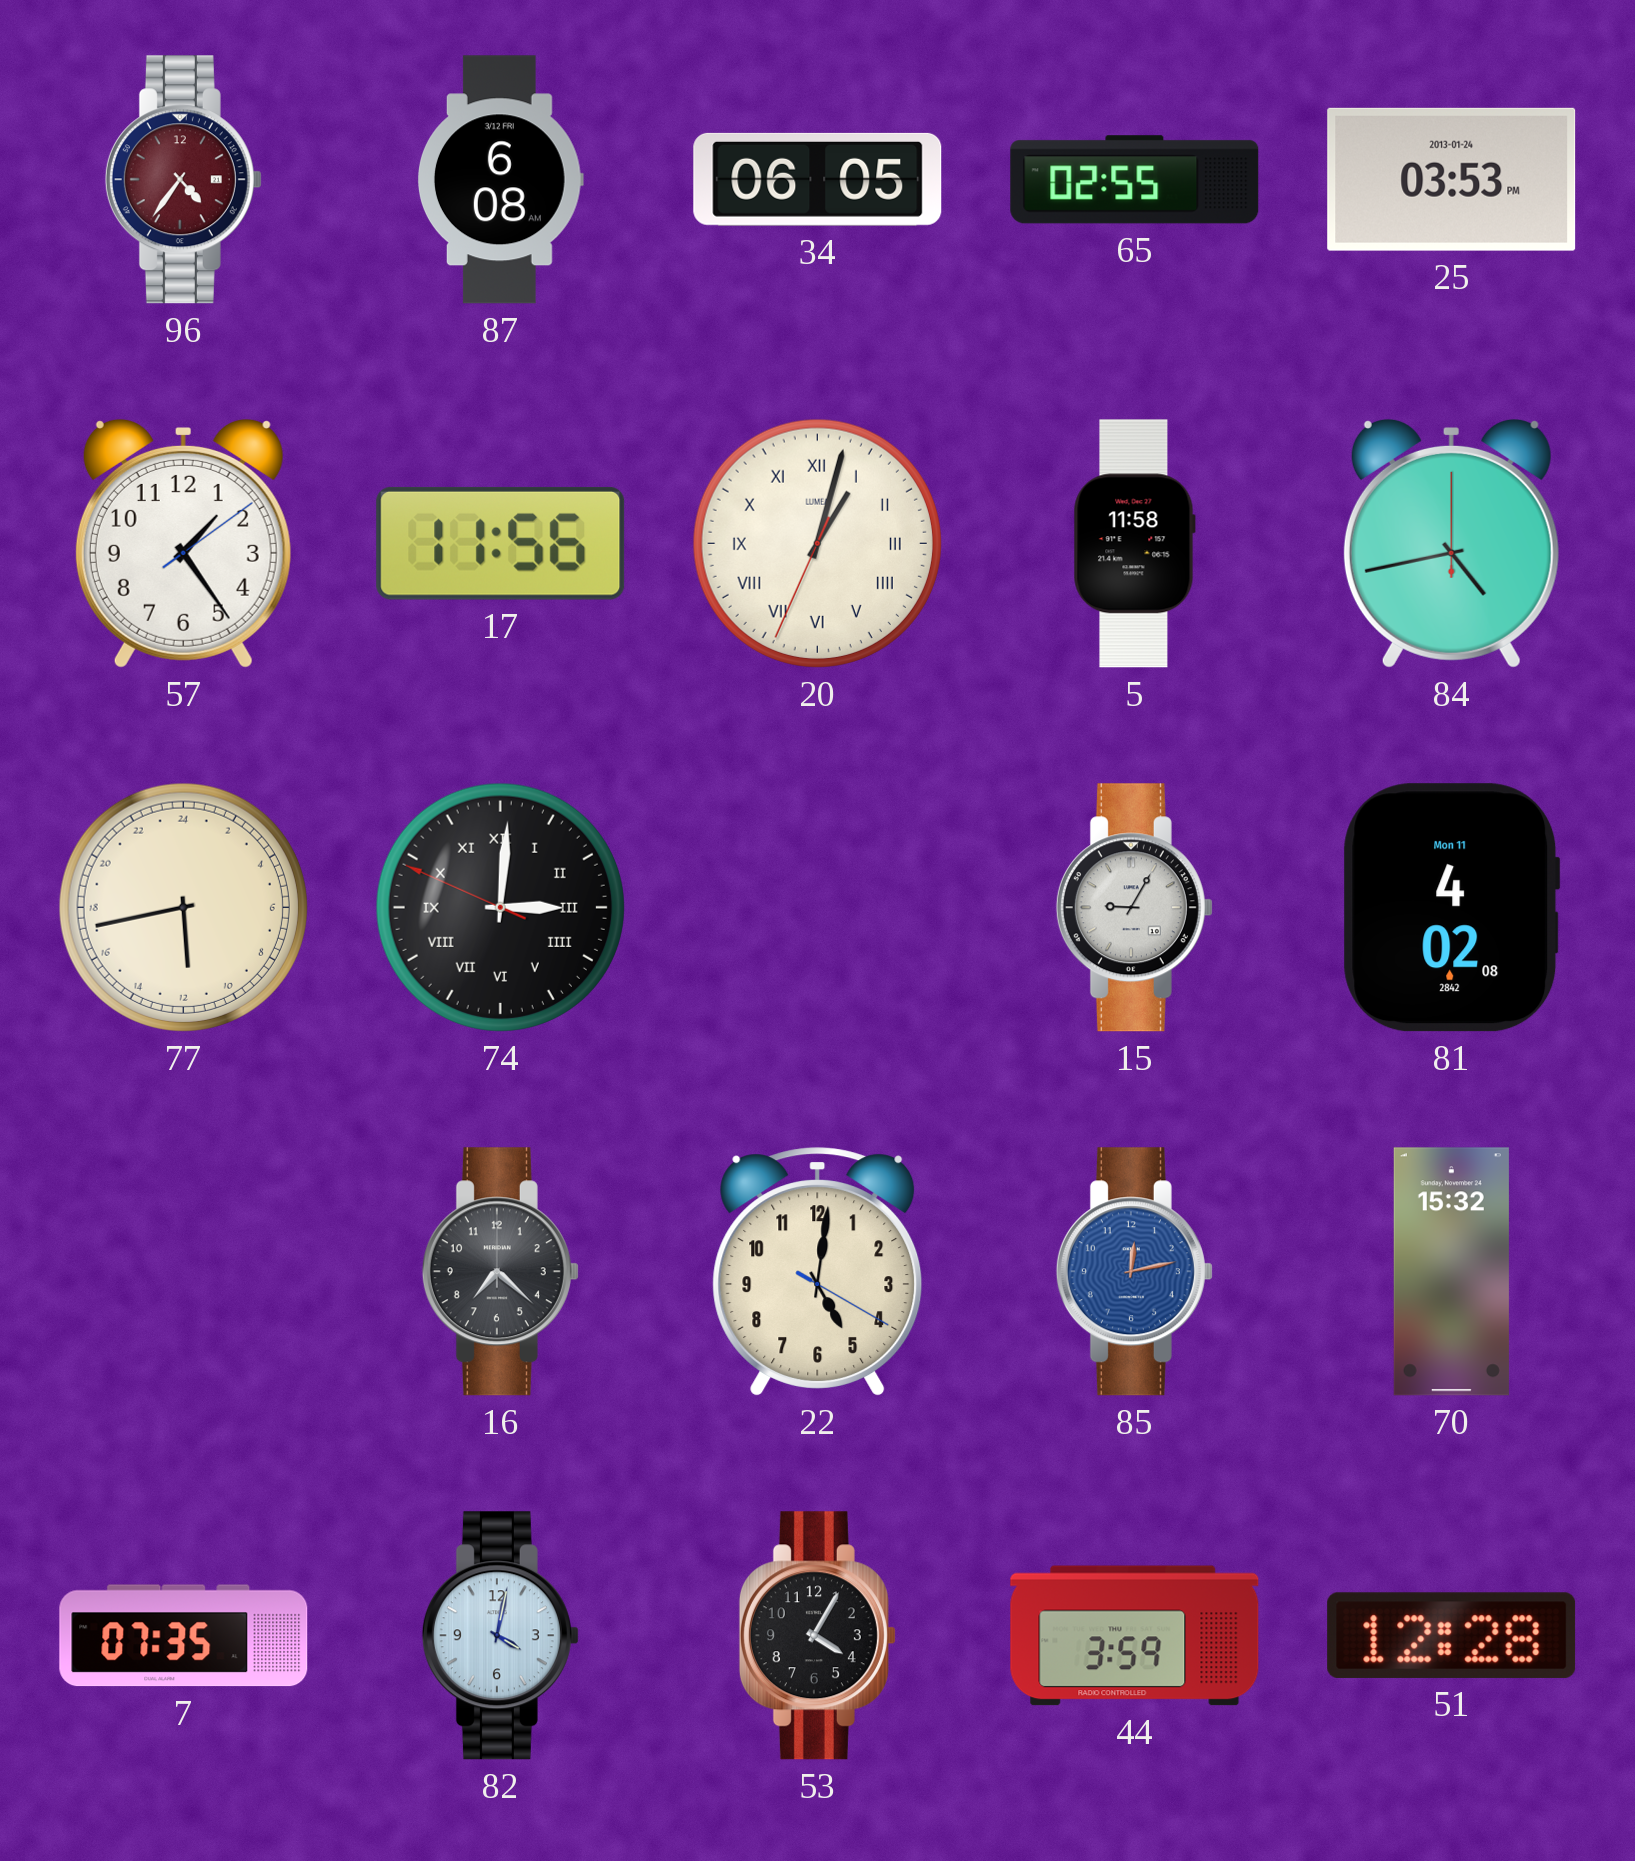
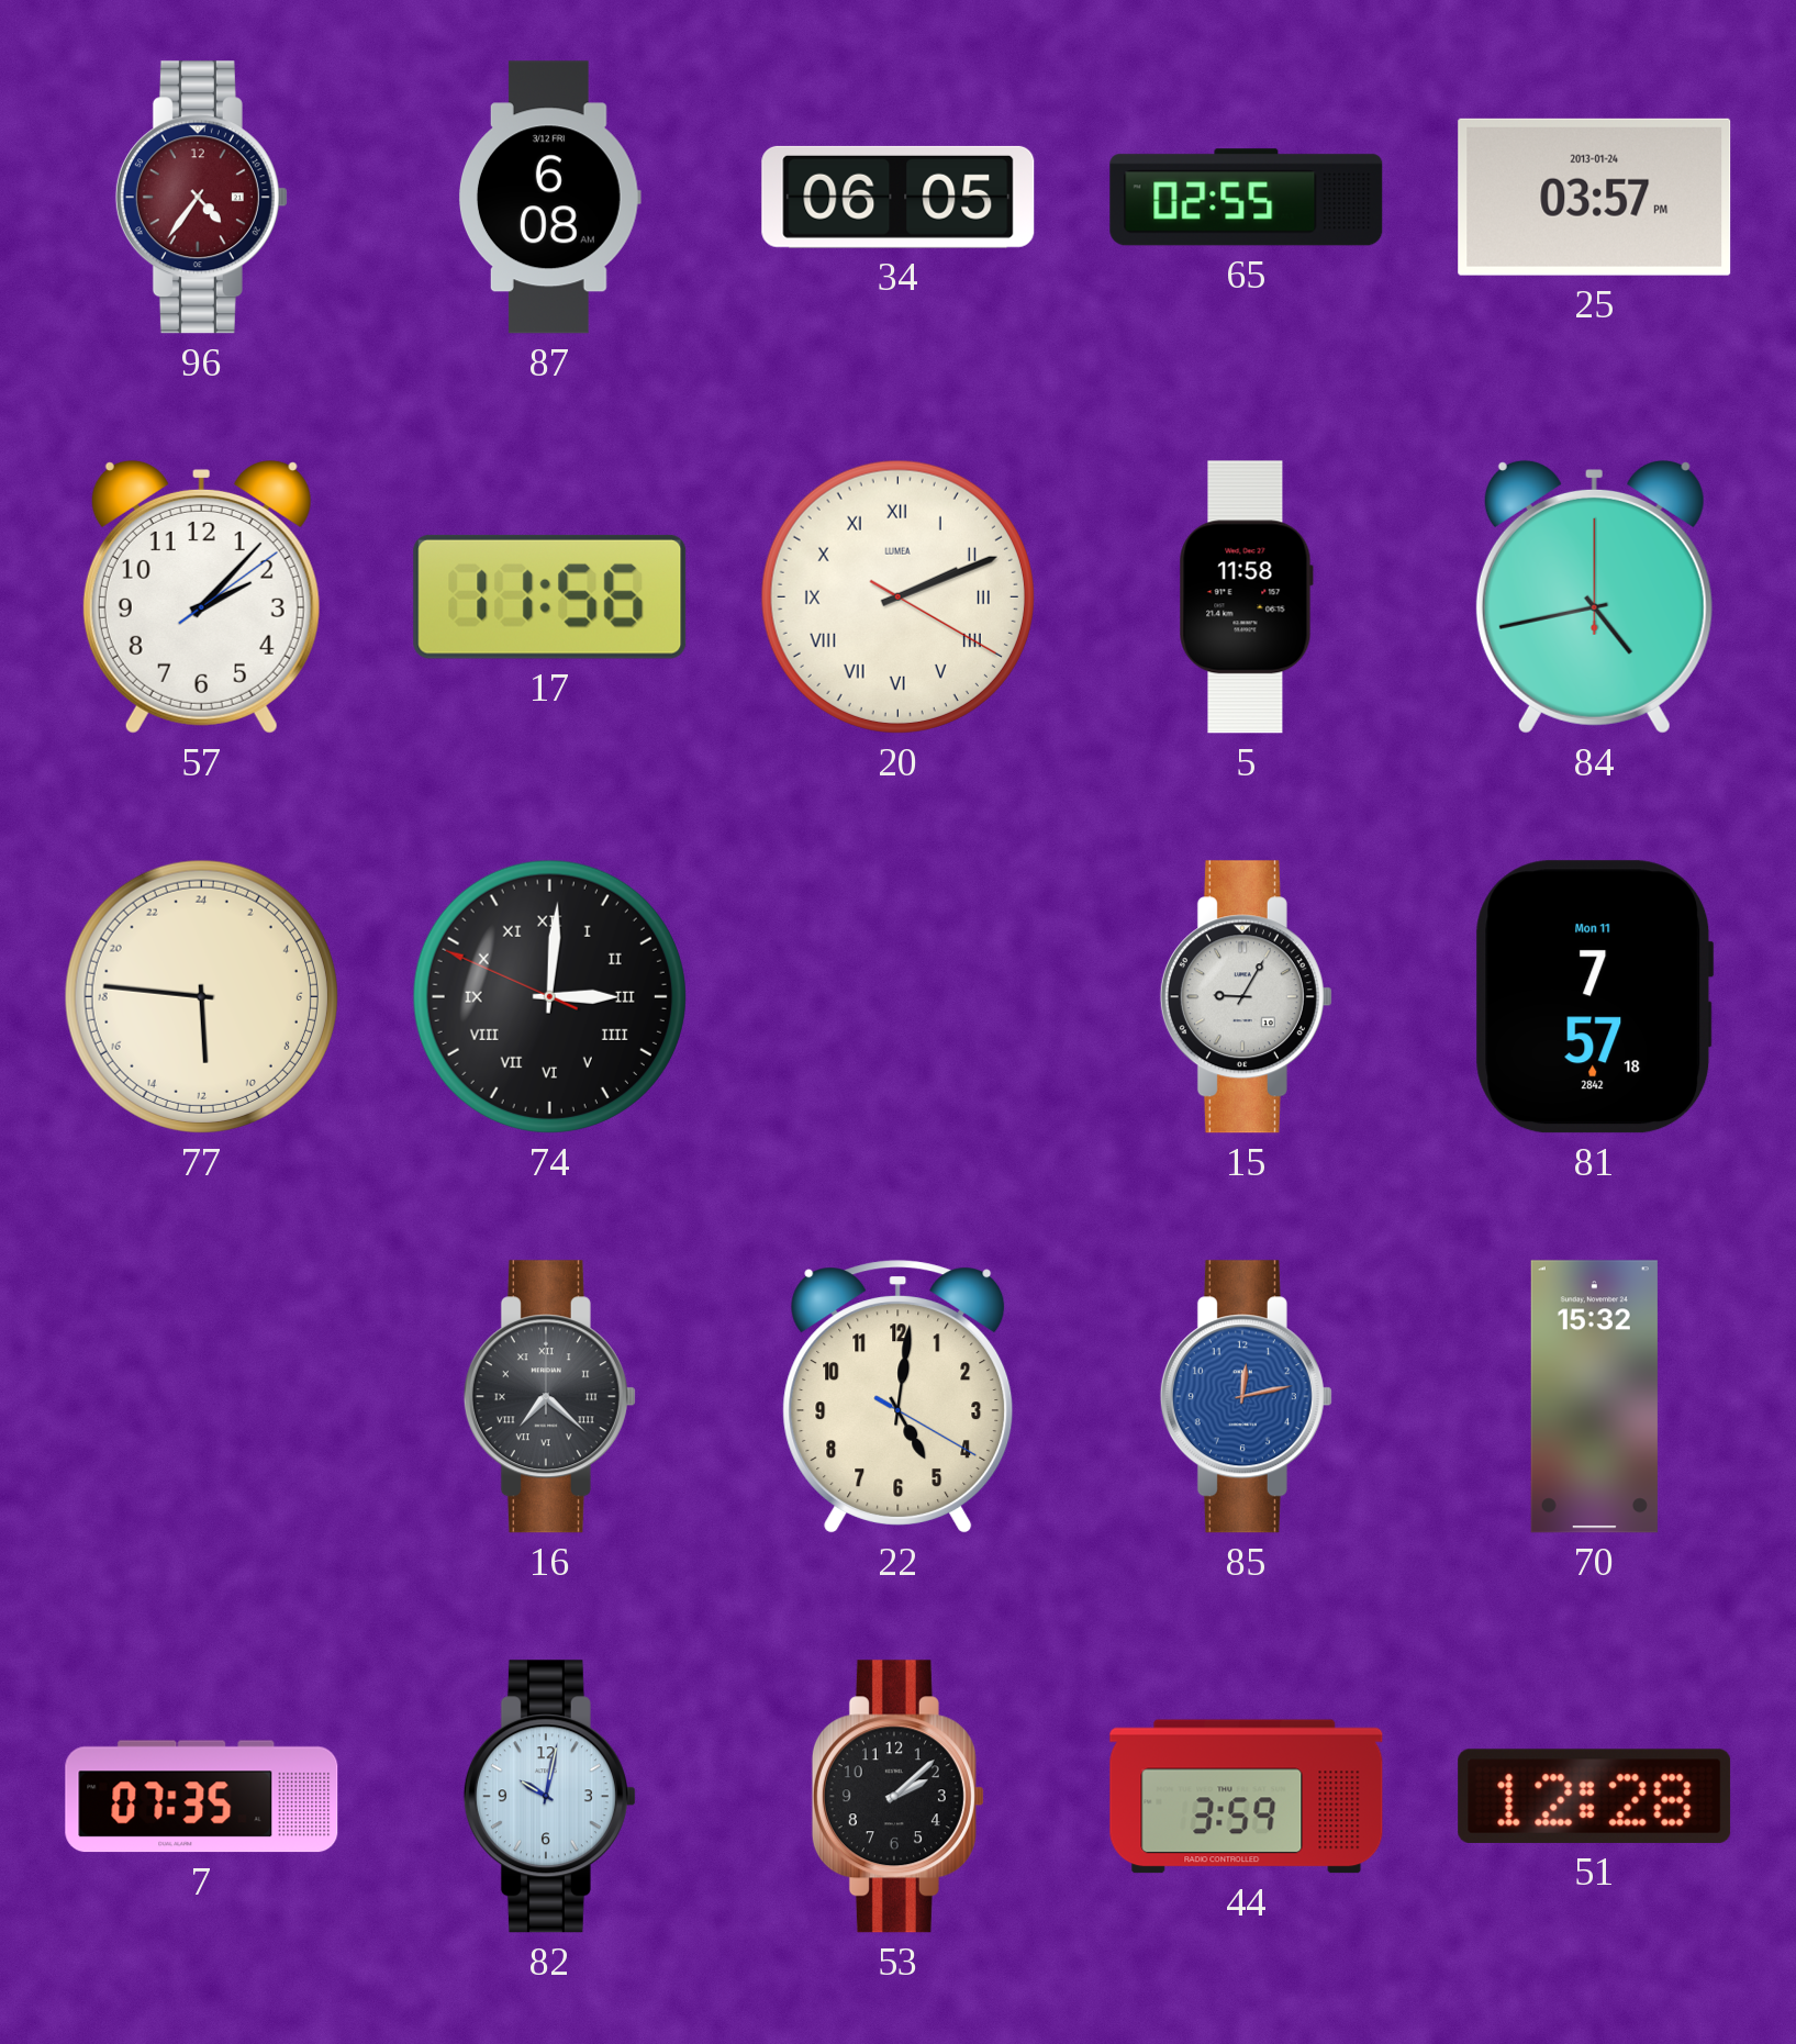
25: 03:53 -> 03:57
57: 1:24 -> 2:07
20: 1:02 -> 2:11
77: 11:43 -> 11:46
81: 4:02 -> 7:57
16 numerals: Arabic -> Roman
82: 4:02 -> 10:02
53: 4:05 -> 2:08
